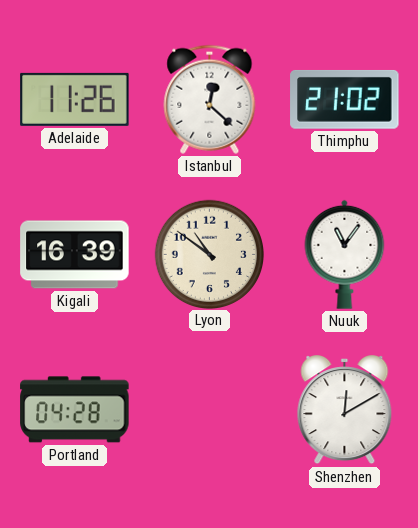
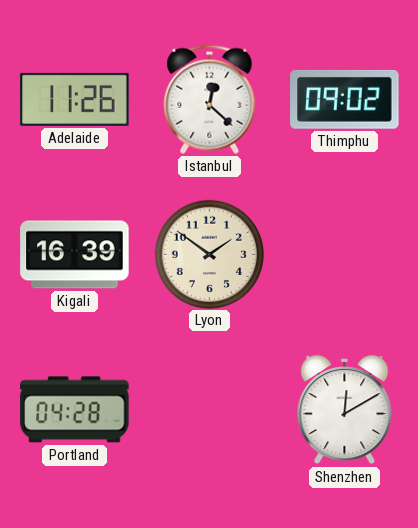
Thimphu: 21:02 -> 09:02
Lyon: 10:51 -> 1:51
Nuuk: 11:06 -> none
